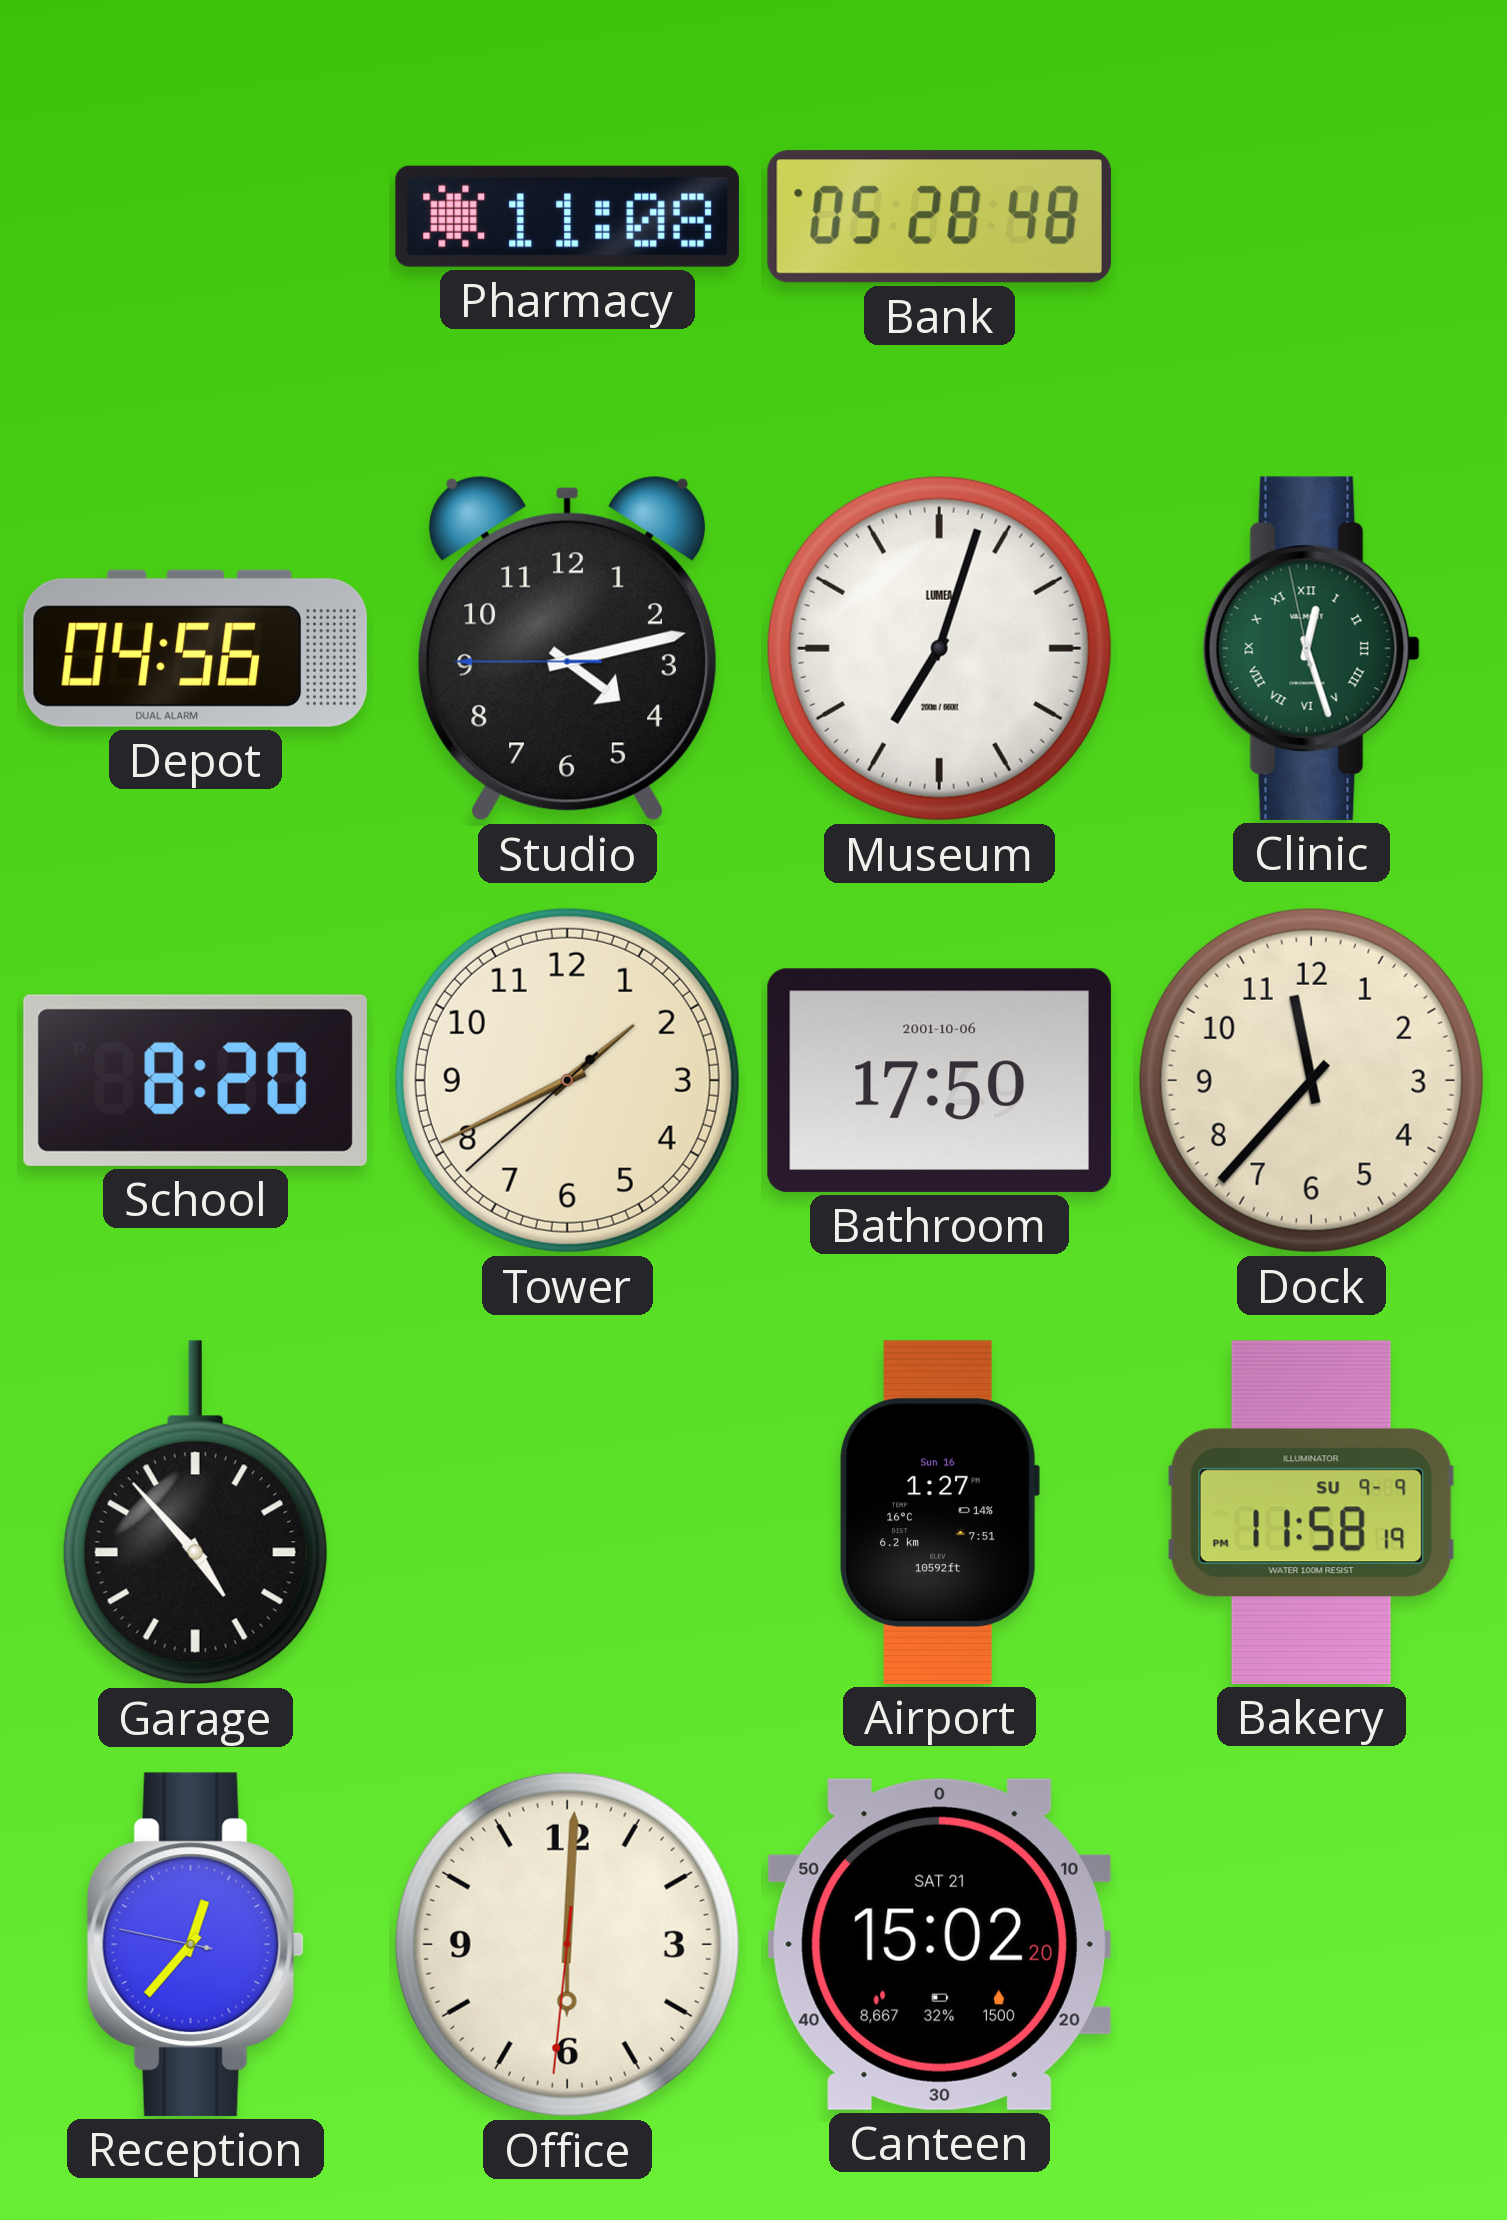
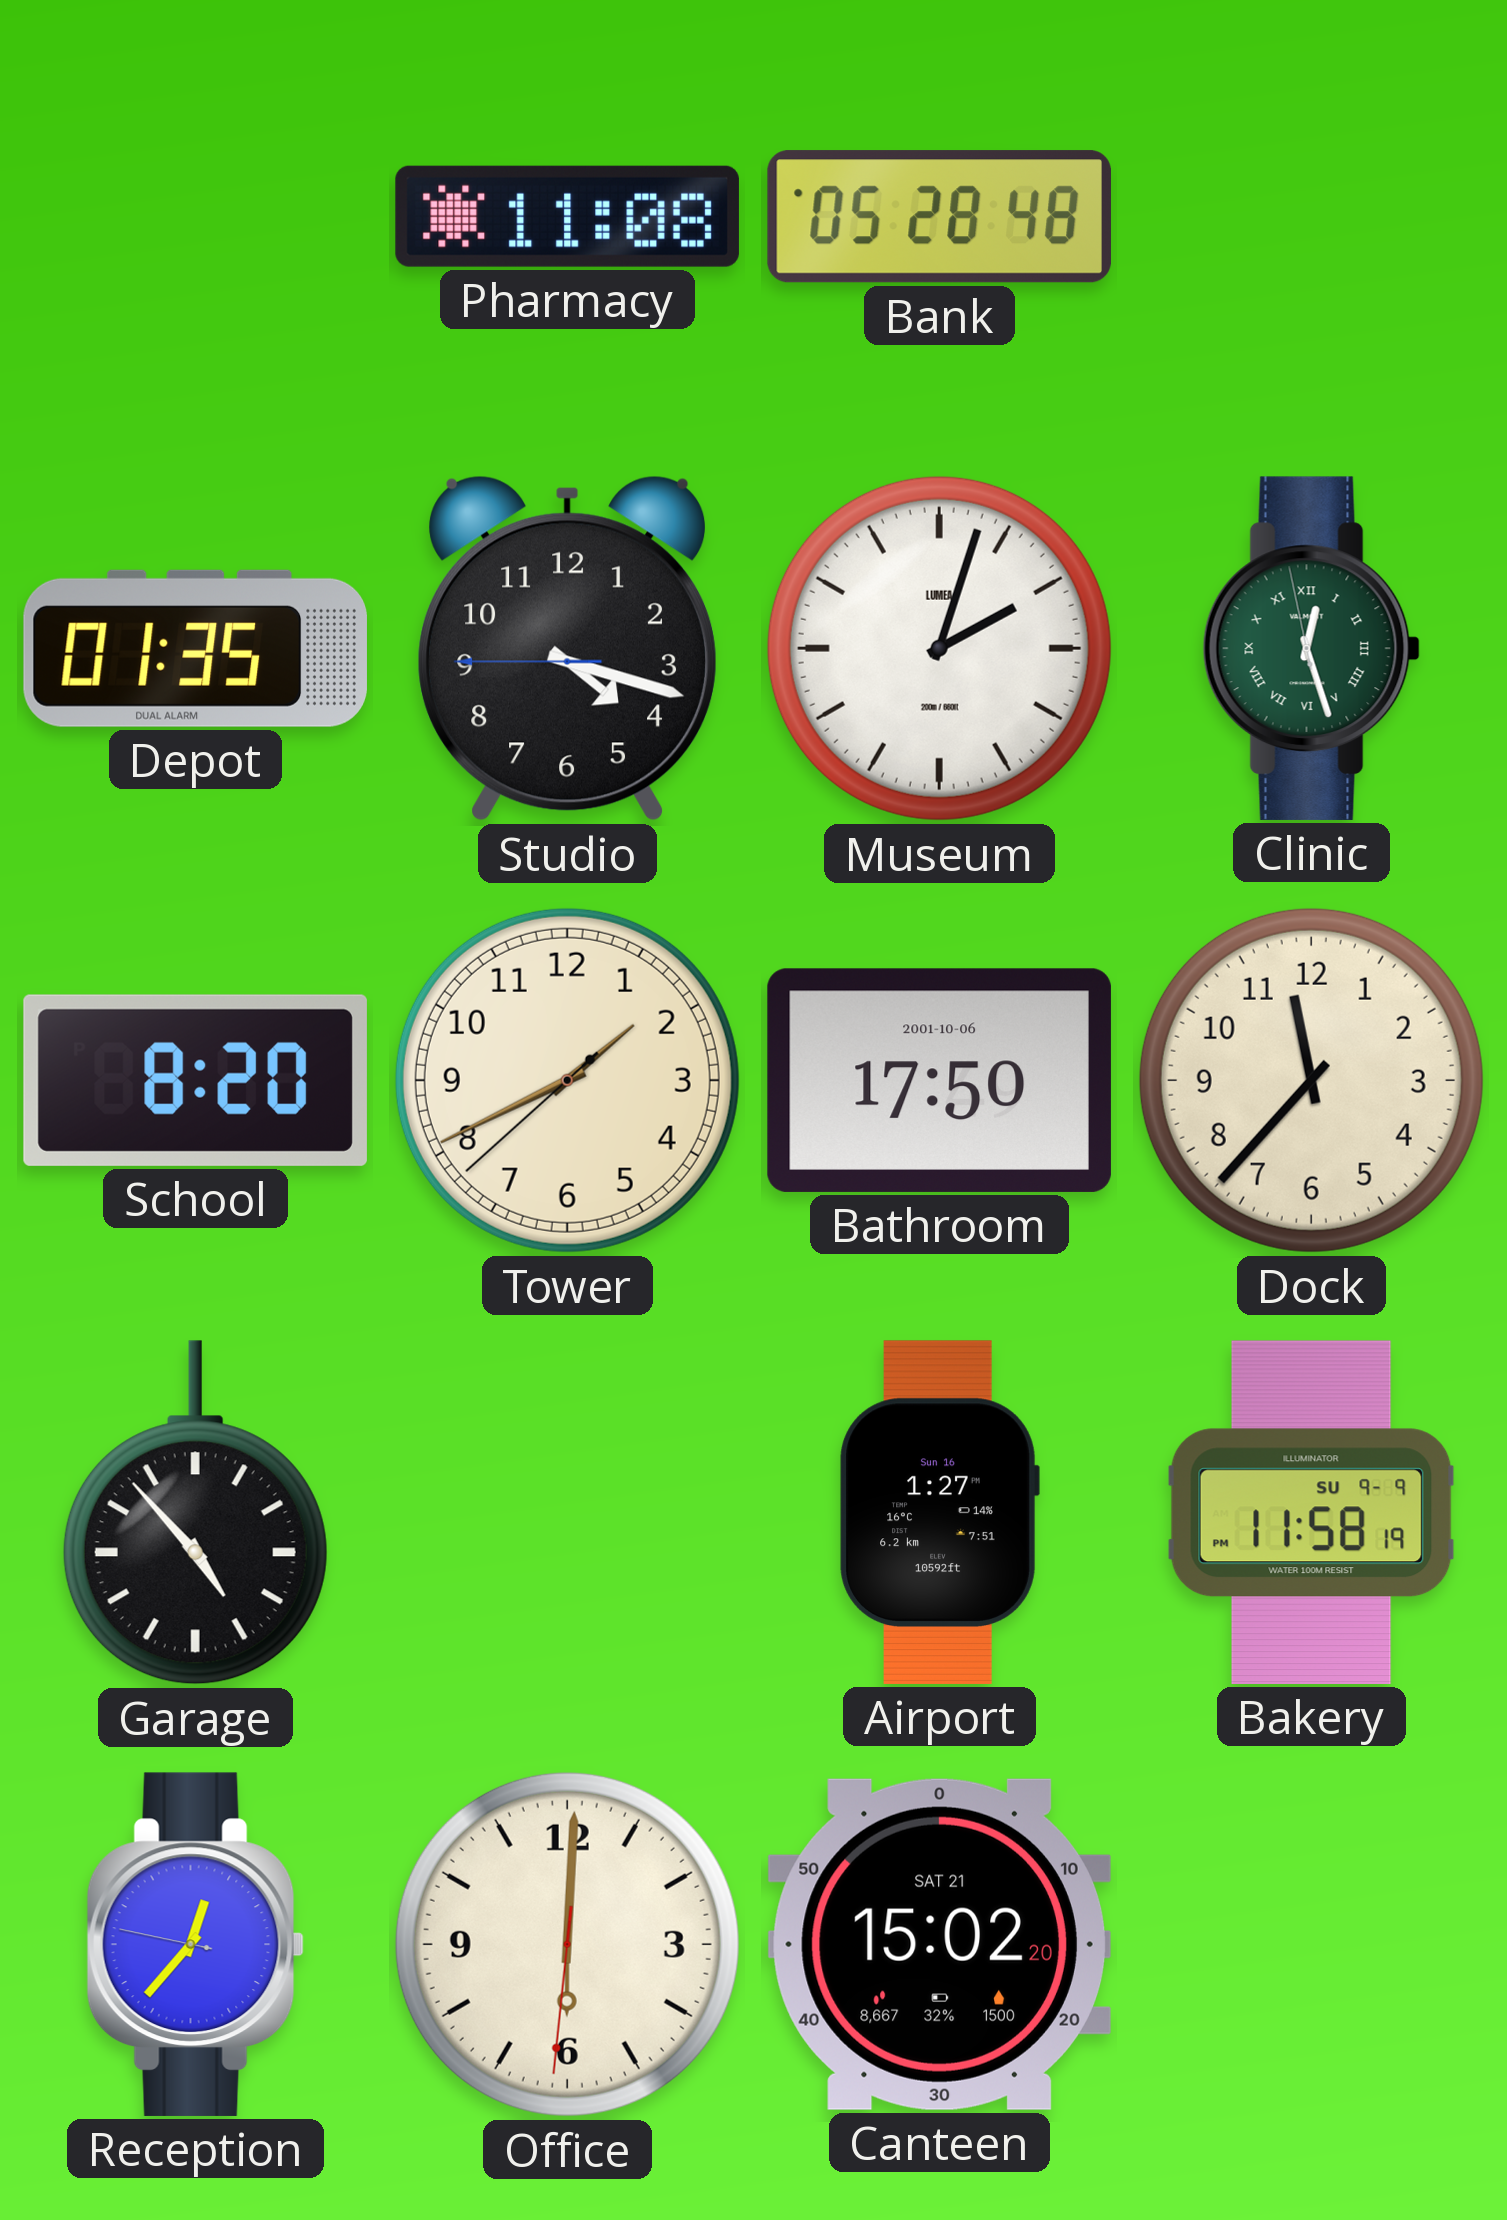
Depot: 04:56 -> 01:35
Studio: 4:12 -> 4:17
Museum: 7:03 -> 2:03
